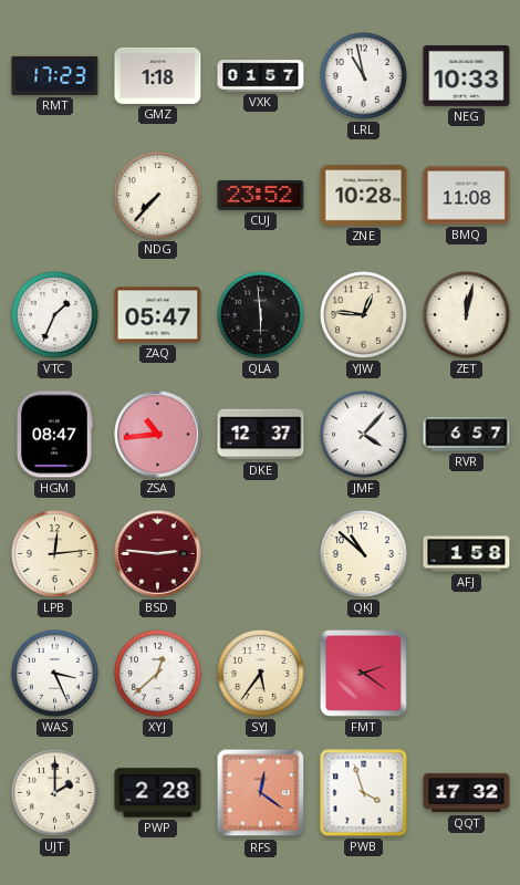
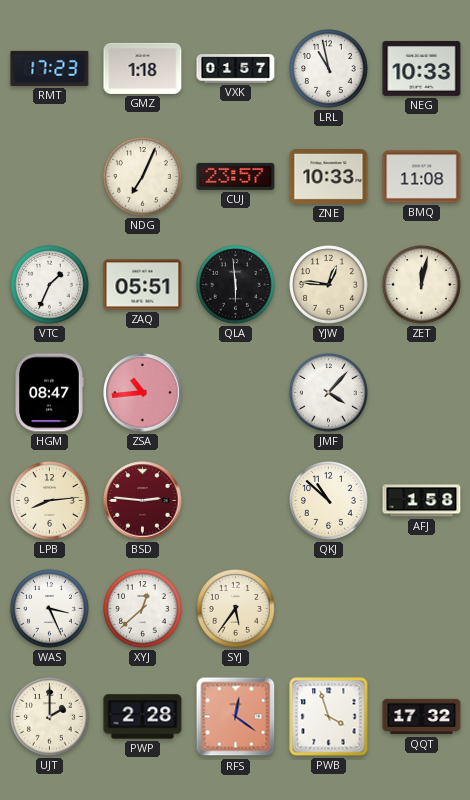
NDG: 7:37 -> 7:04
CUJ: 23:52 -> 23:57
ZNE: 10:28 -> 10:33
ZAQ: 05:47 -> 05:51
DKE: 12:37 -> none
RVR: 6:57 -> none
LPB: 12:14 -> 8:14
FMT: 2:21 -> none
